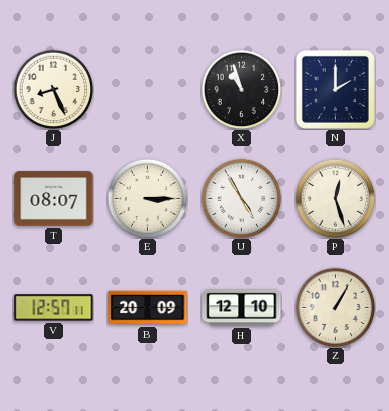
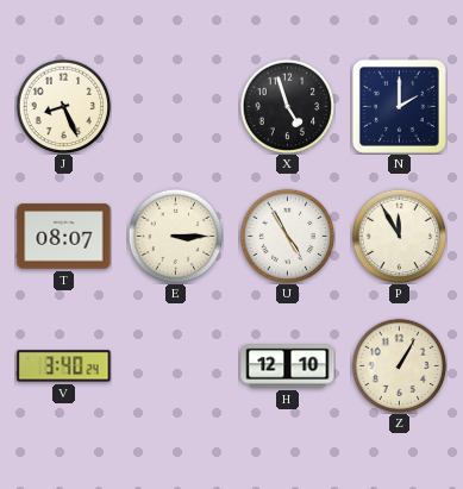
X: 10:57 -> 4:57
P: 12:27 -> 11:55
V: 12:57 -> 3:40
B: 20:09 -> none
